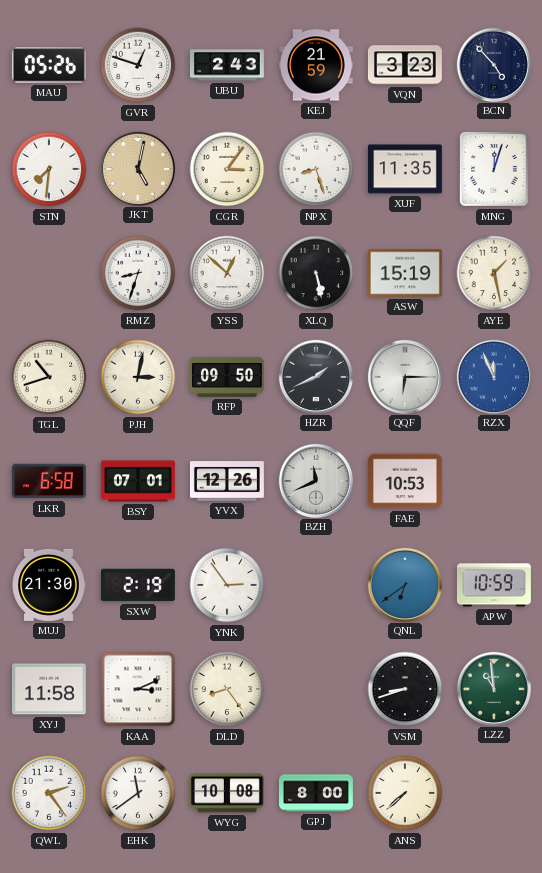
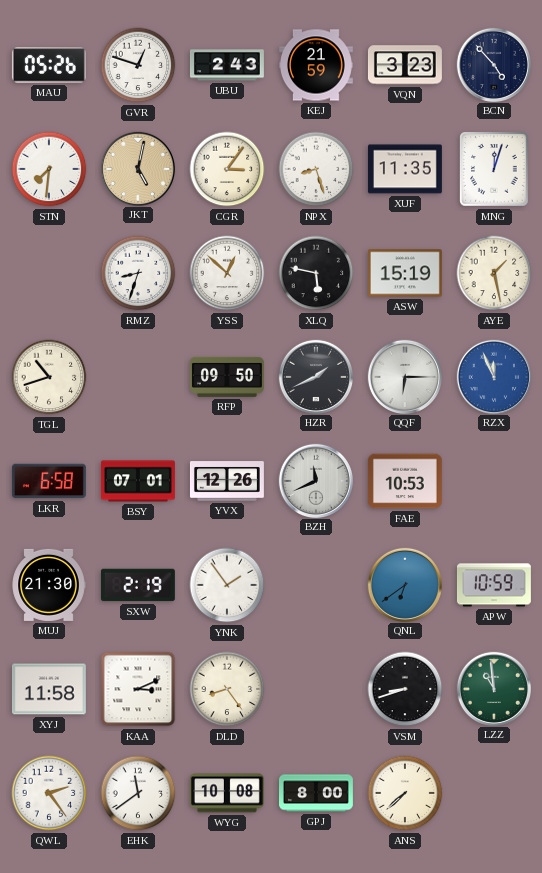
XLQ: 5:28 -> 5:47
PJH: 3:02 -> none
YNK: 2:54 -> 1:54
